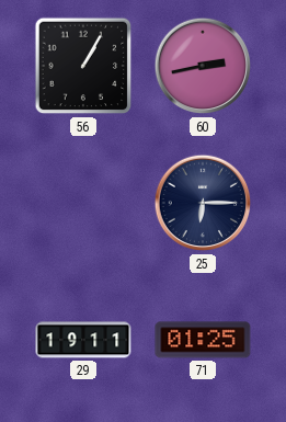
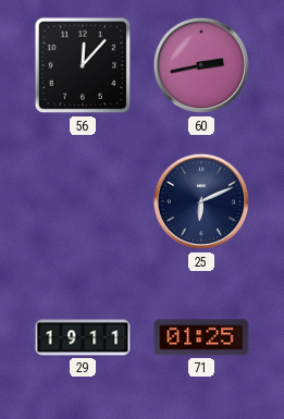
56: 1:05 -> 12:07
25: 6:15 -> 6:11
